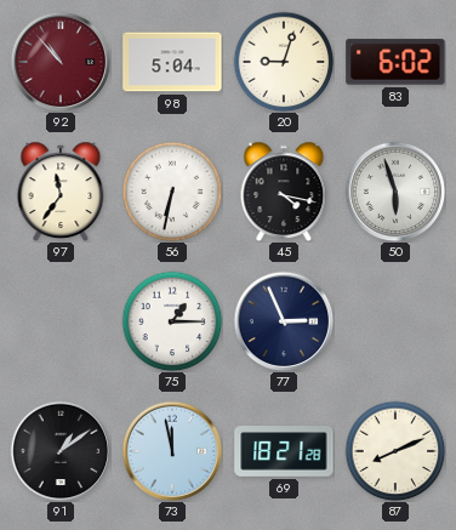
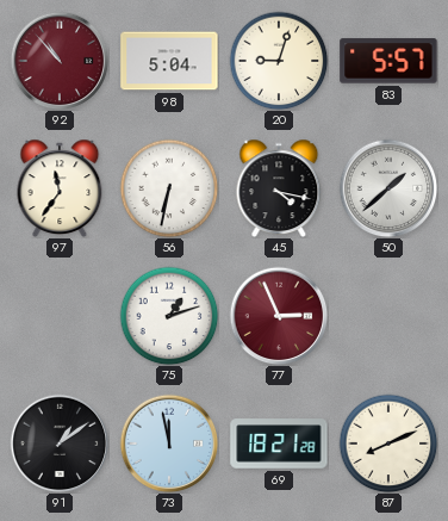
83: 6:02 -> 5:57
50: 5:57 -> 1:38
75: 1:15 -> 1:12
77 dial: navy -> burgundy
